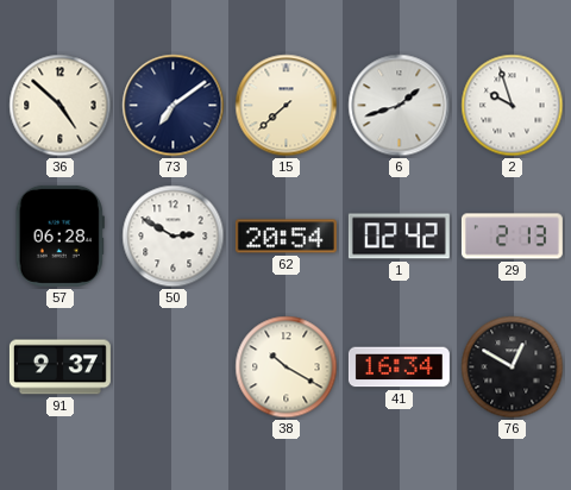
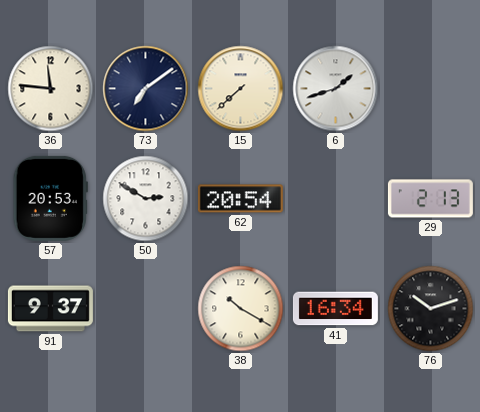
36: 4:52 -> 11:46
2: 9:57 -> none
57: 06:28 -> 20:53
1: 02:42 -> none
76: 12:50 -> 10:12
